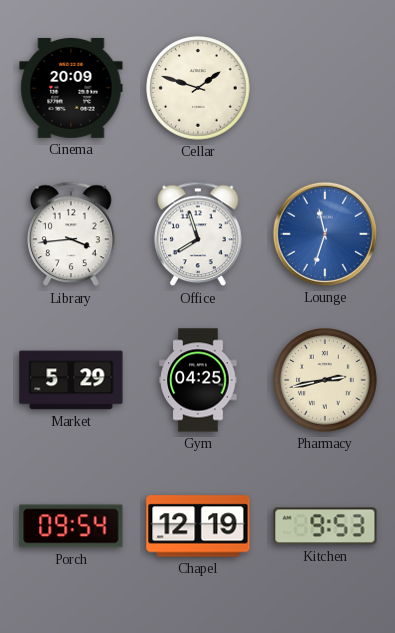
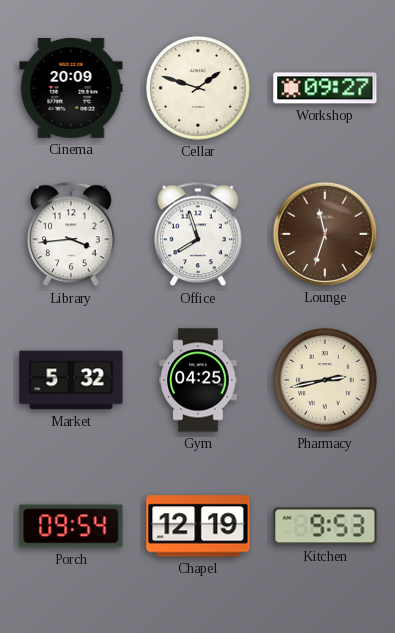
Workshop: none -> 09:27
Lounge dial: blue -> brown
Market: 5:29 -> 5:32
